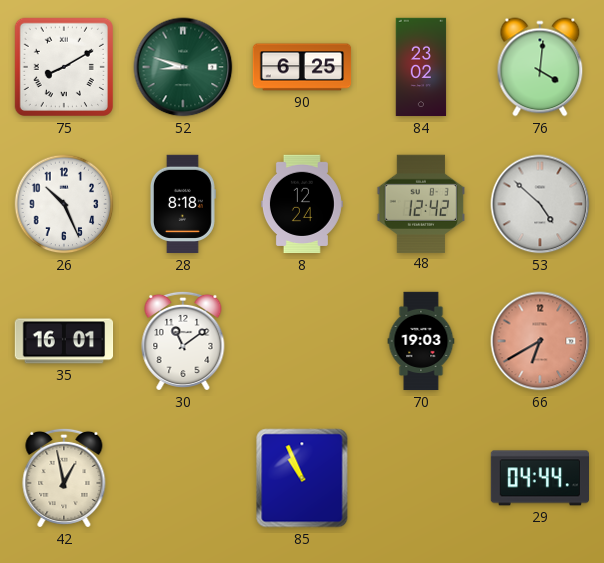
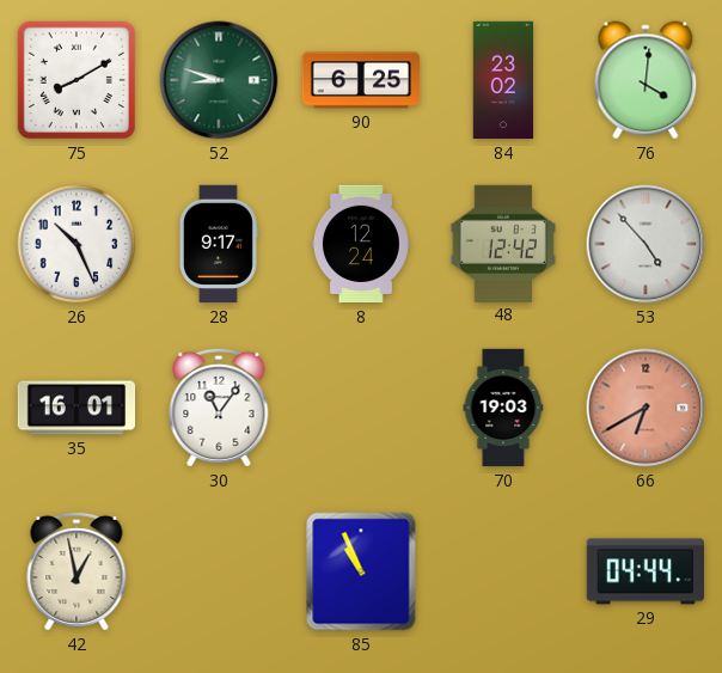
28: 8:18 -> 9:17
53: 4:52 -> 4:53
30: 11:09 -> 11:06
